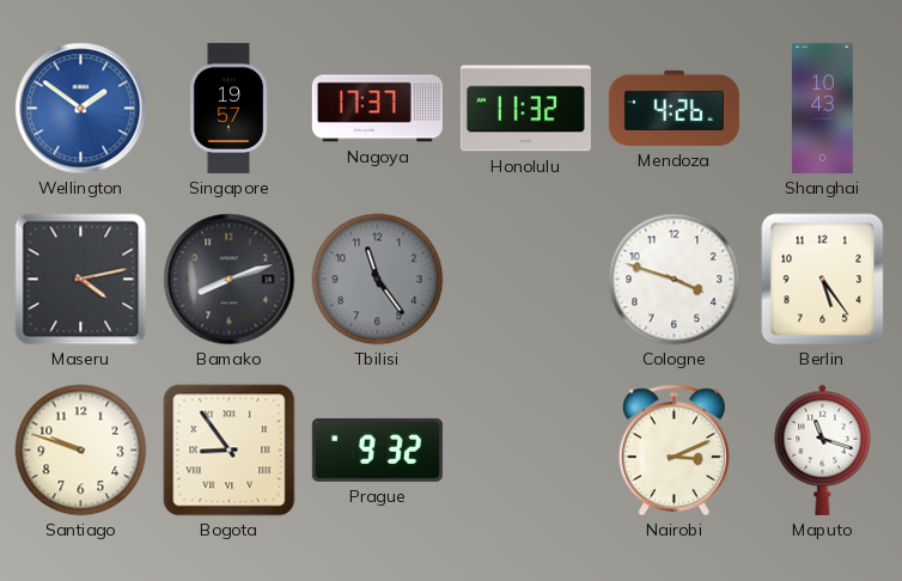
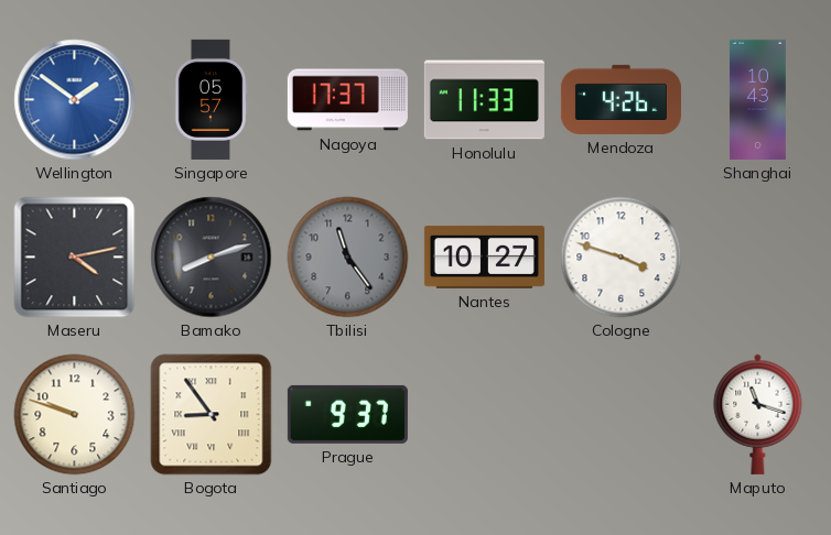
Singapore: 19:57 -> 05:57
Honolulu: 11:32 -> 11:33
Nantes: none -> 10:27
Berlin: 5:24 -> none
Prague: 9:32 -> 9:37
Nairobi: 3:11 -> none
